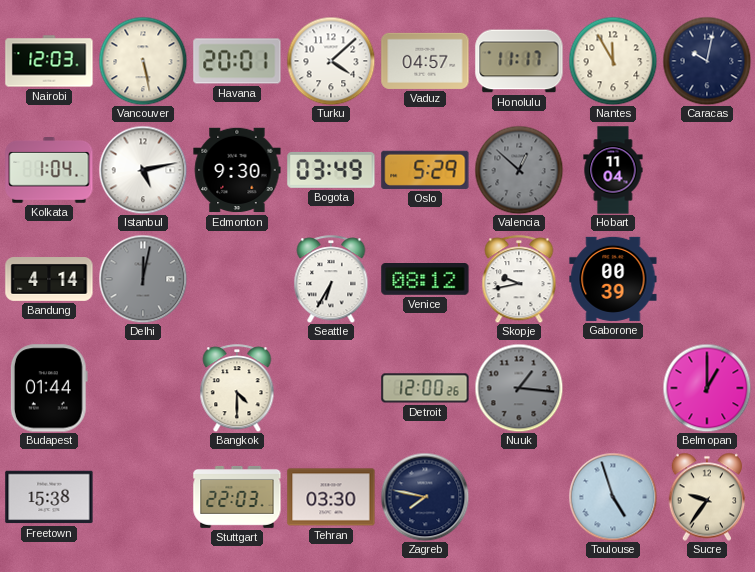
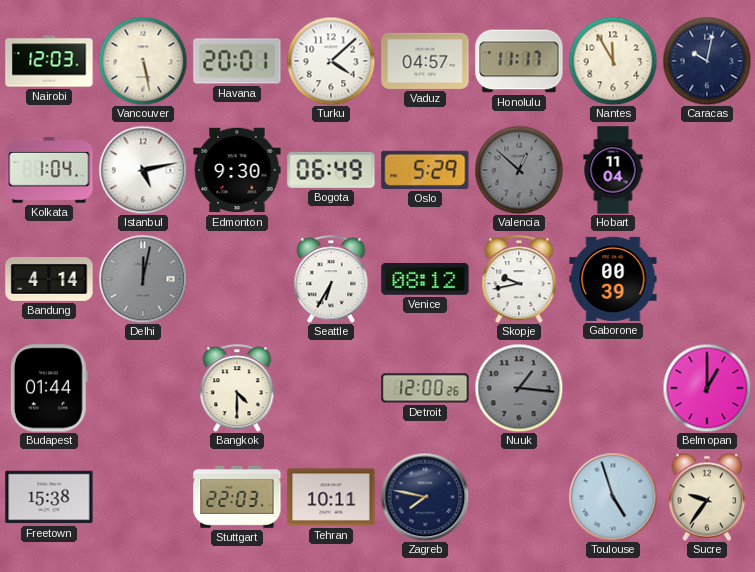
Bogota: 03:49 -> 06:49
Tehran: 03:30 -> 10:11
